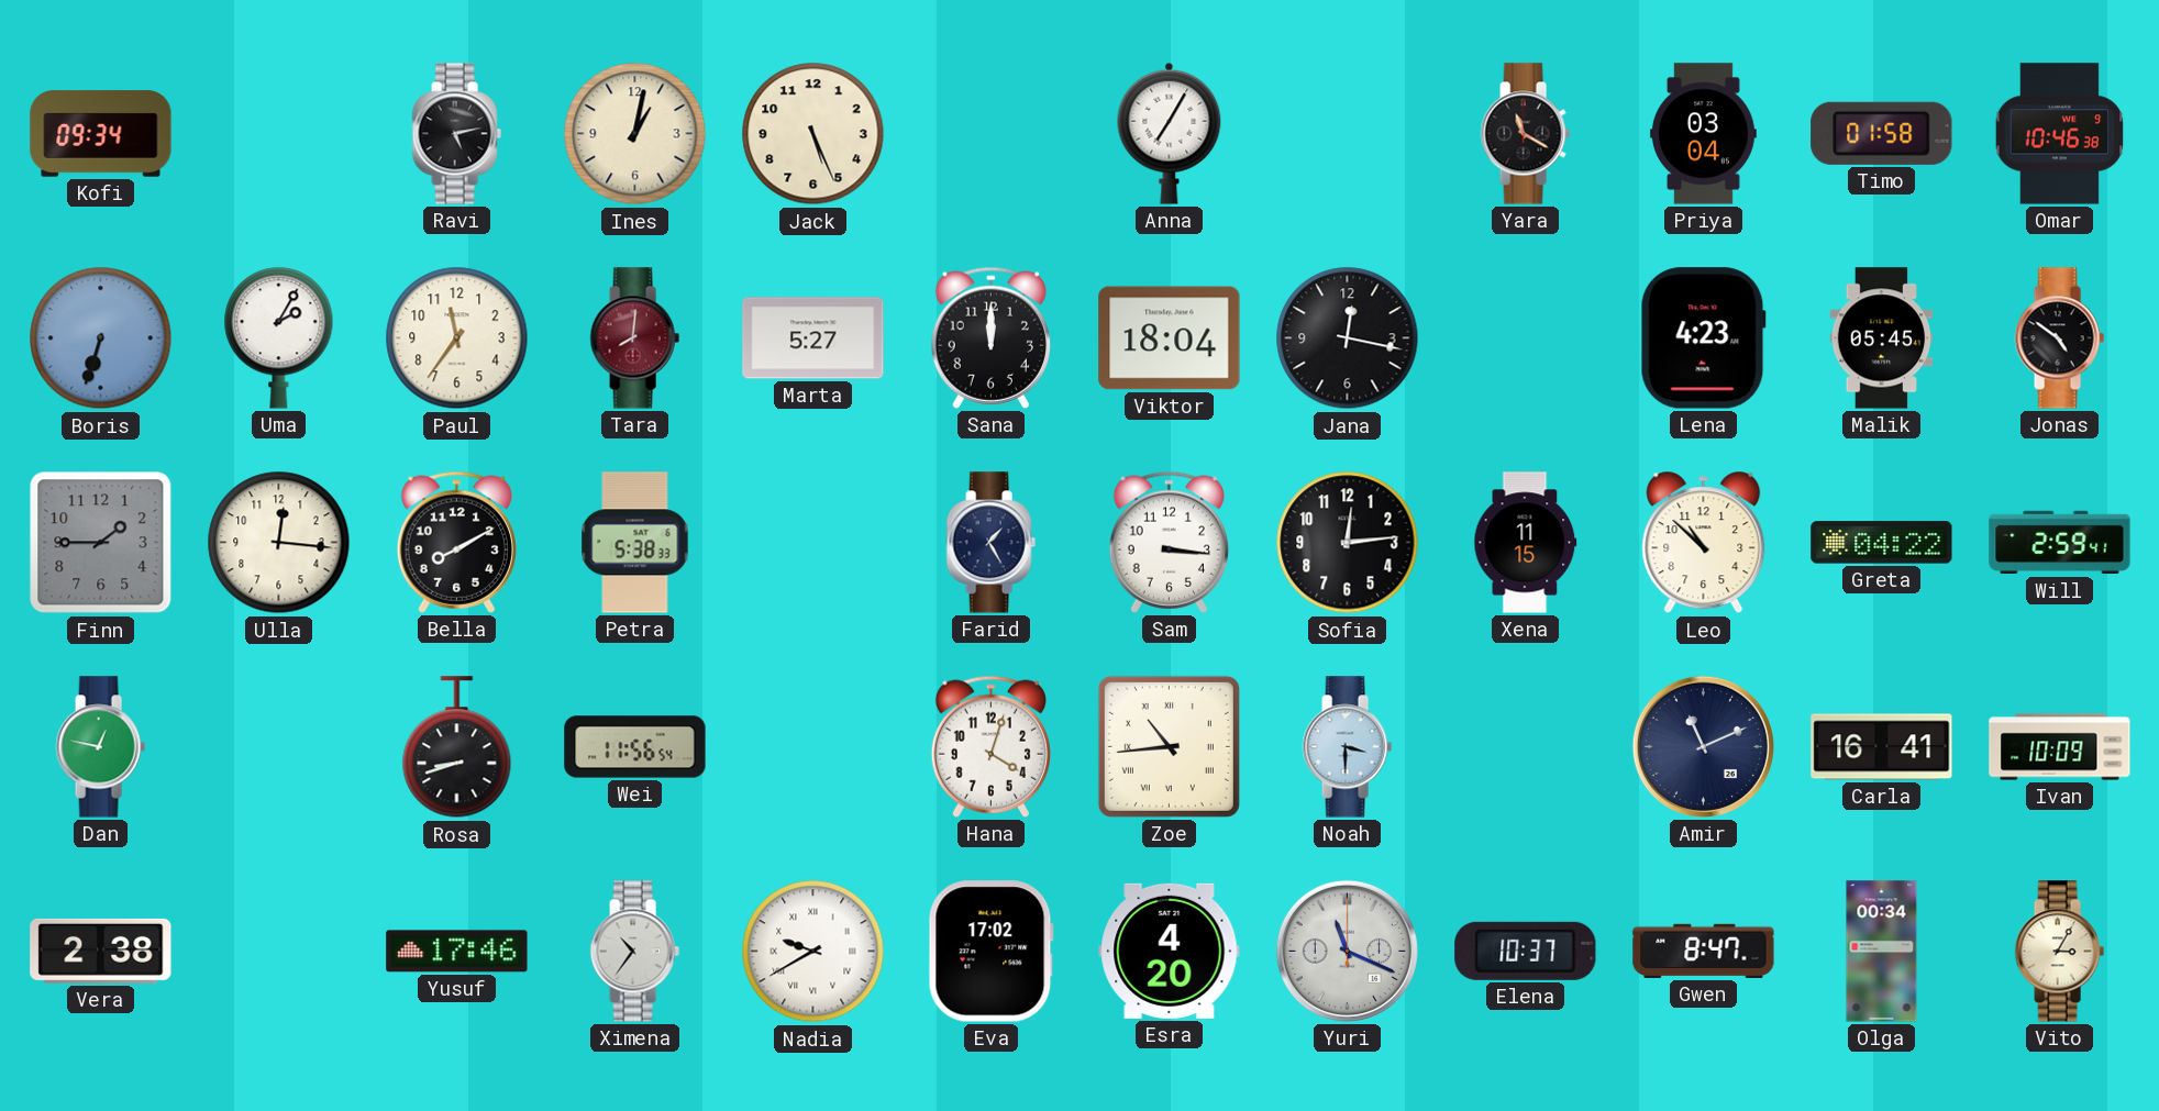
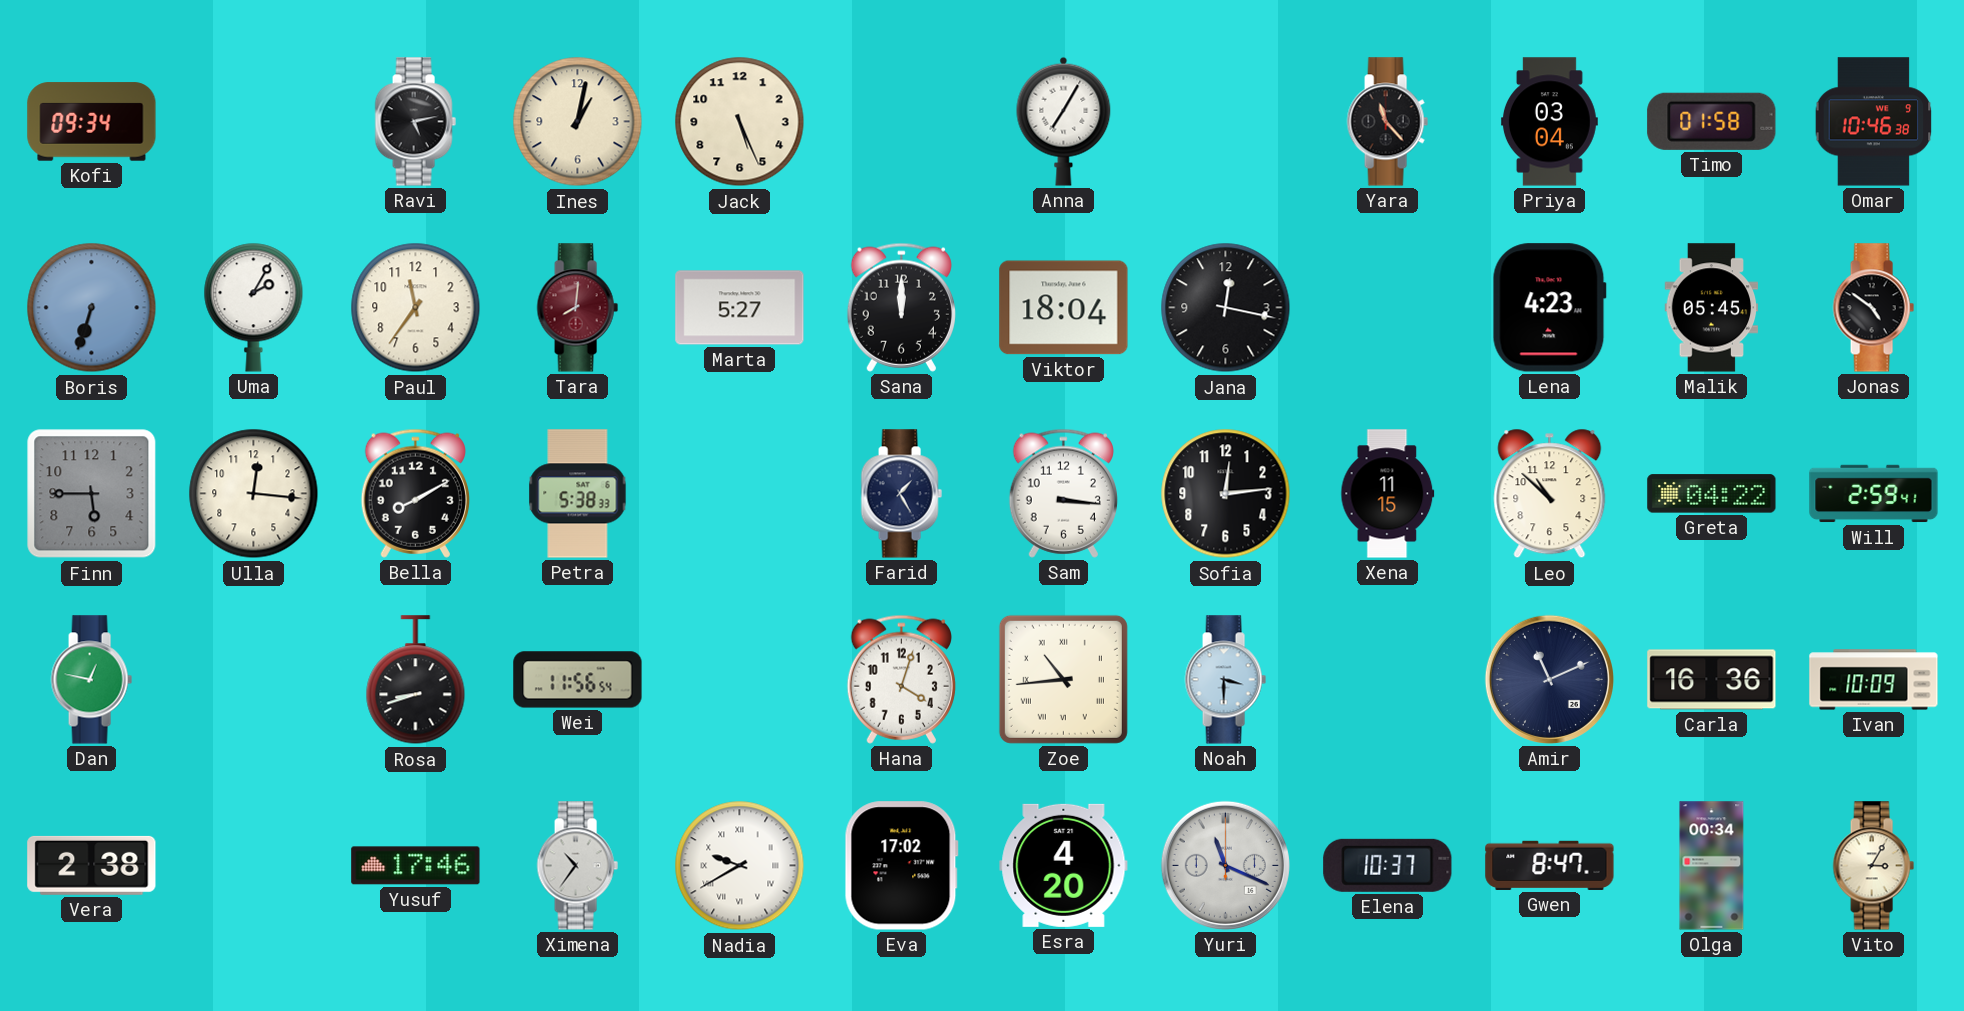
Yara: 11:20 -> 11:23
Finn: 1:45 -> 5:45
Carla: 16:41 -> 16:36
